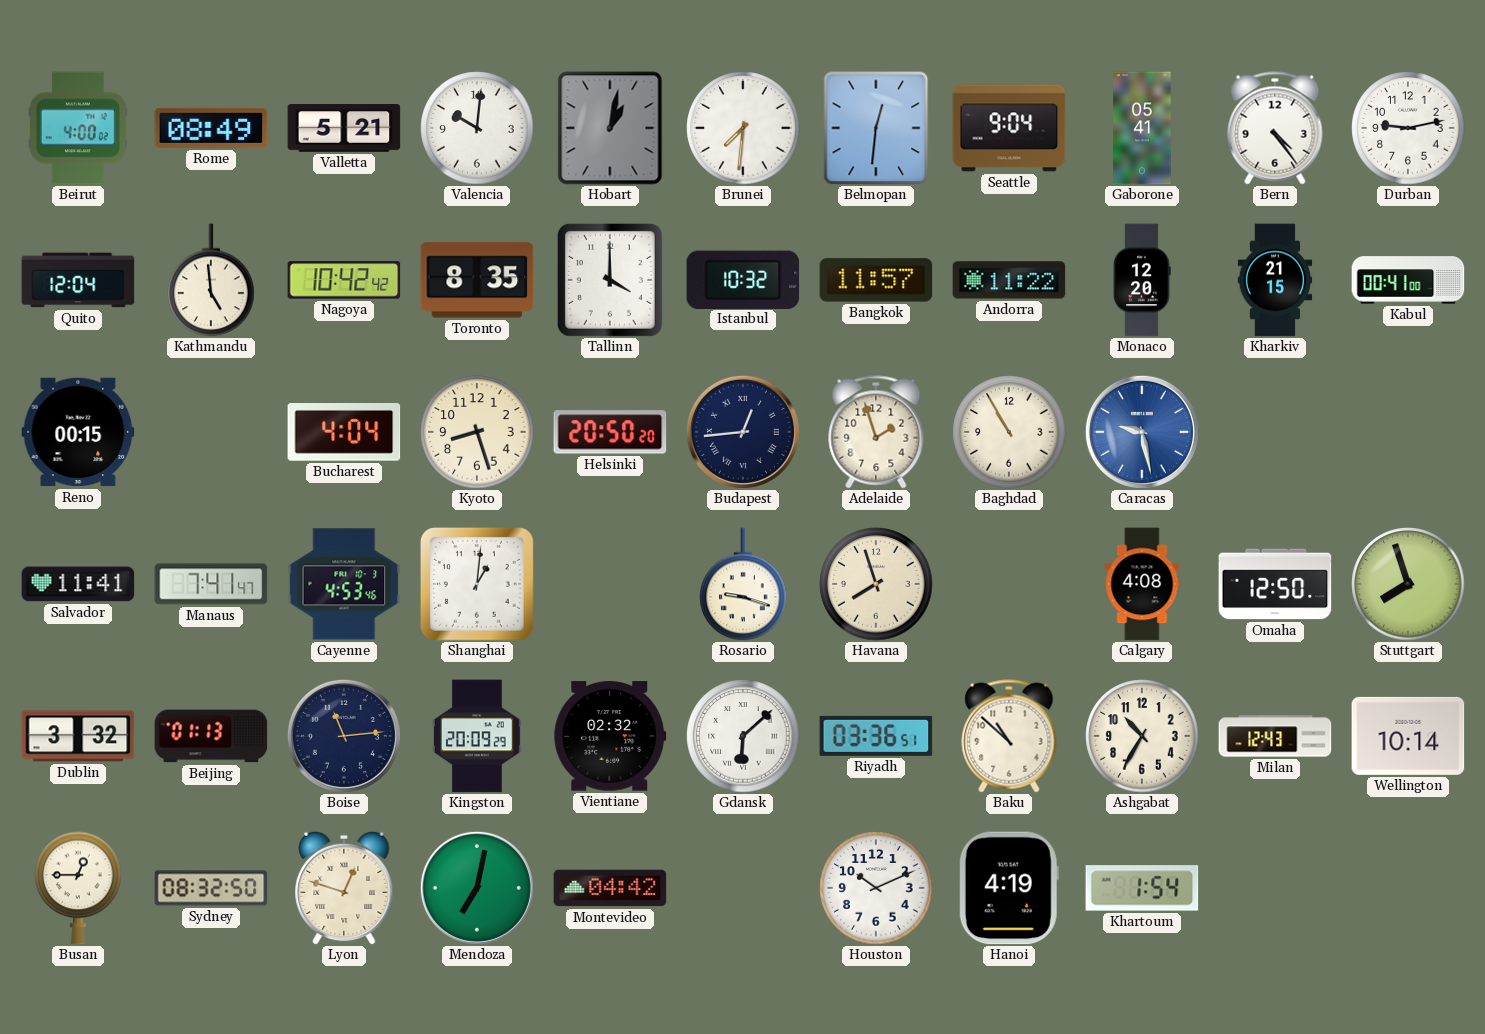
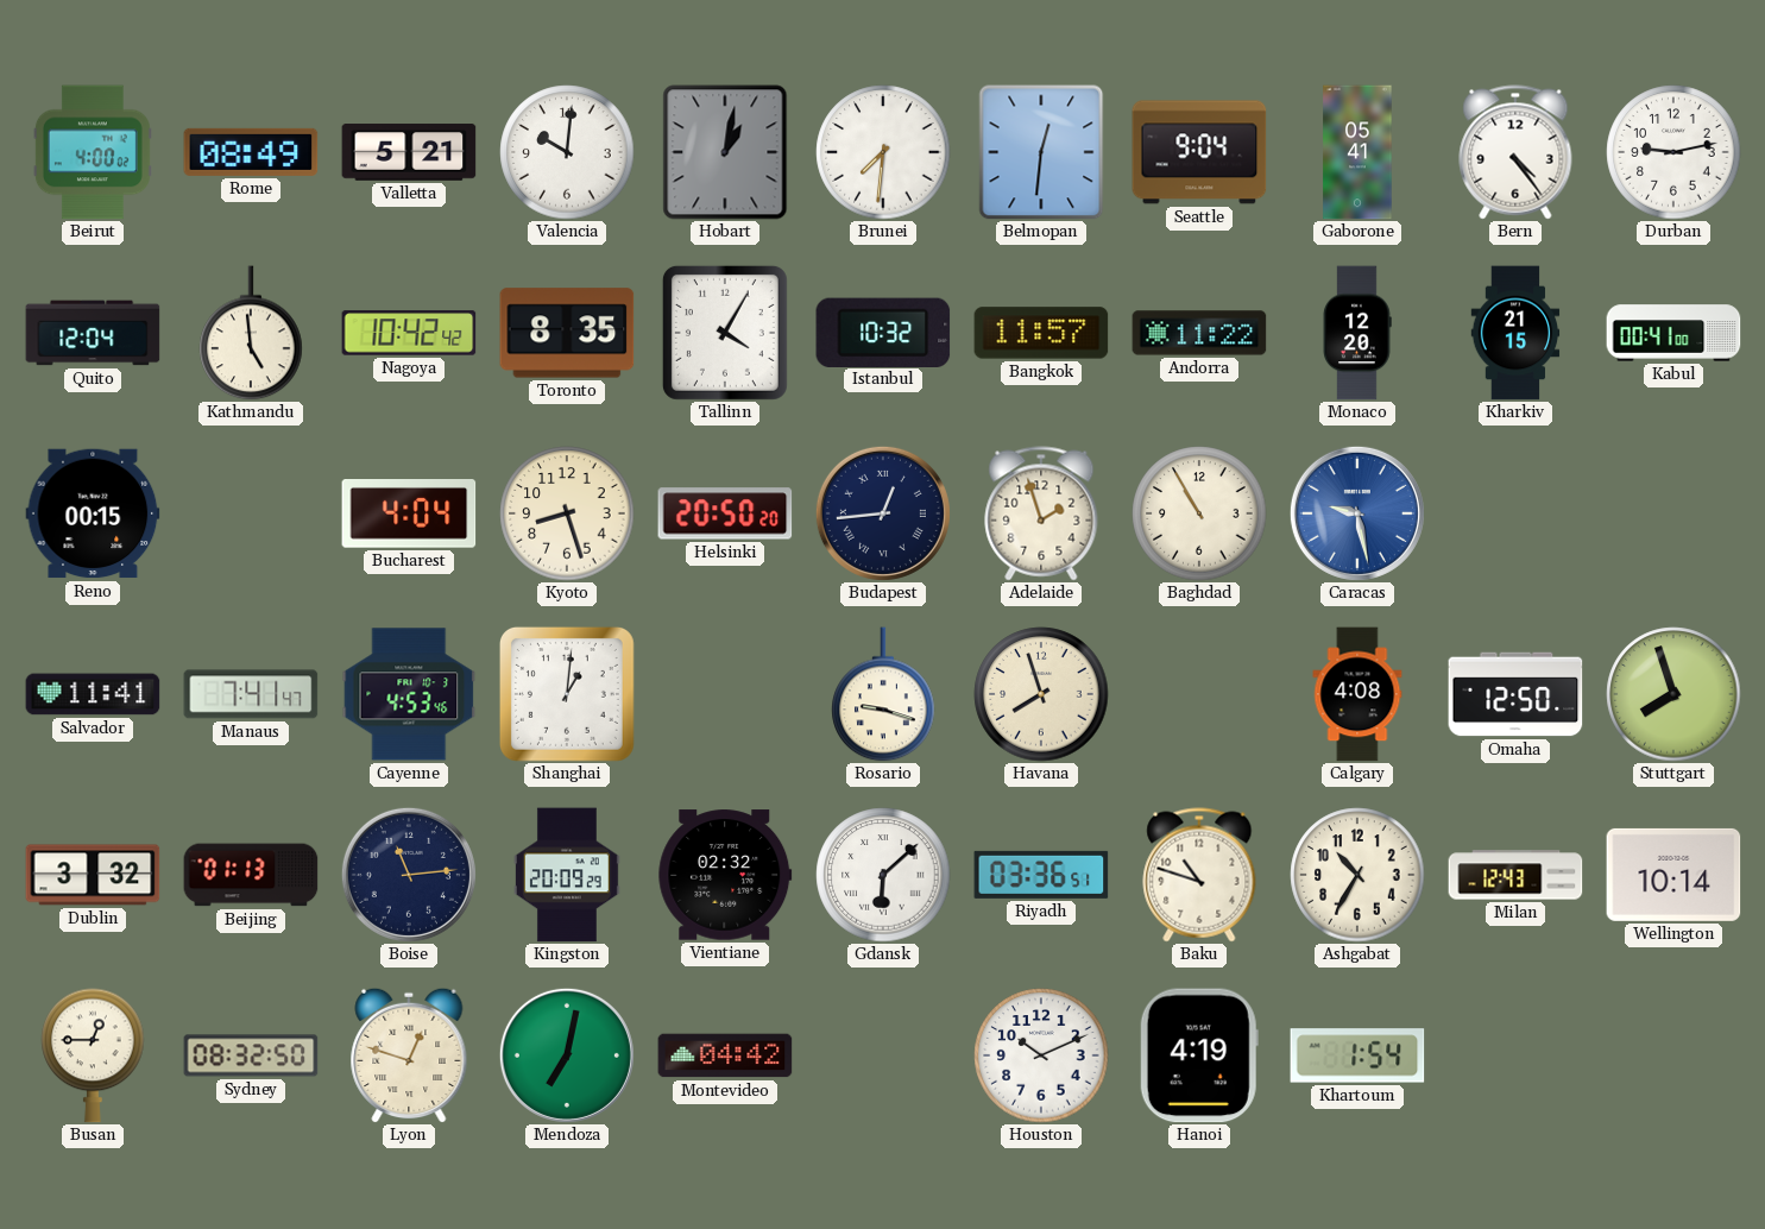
Tallinn: 4:00 -> 4:05
Baku: 10:52 -> 10:48
